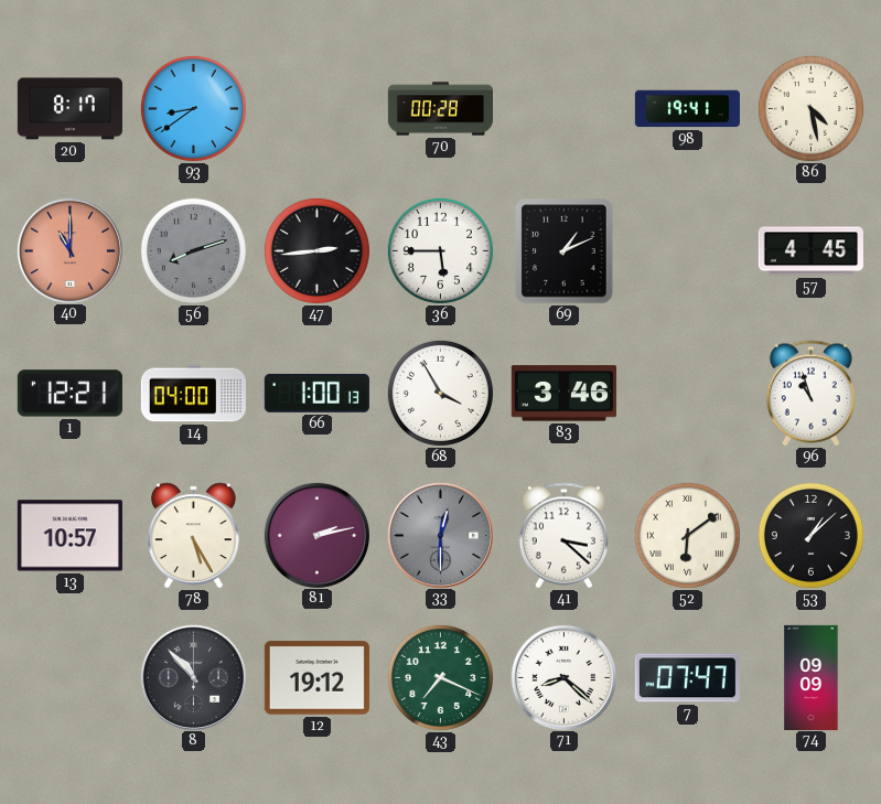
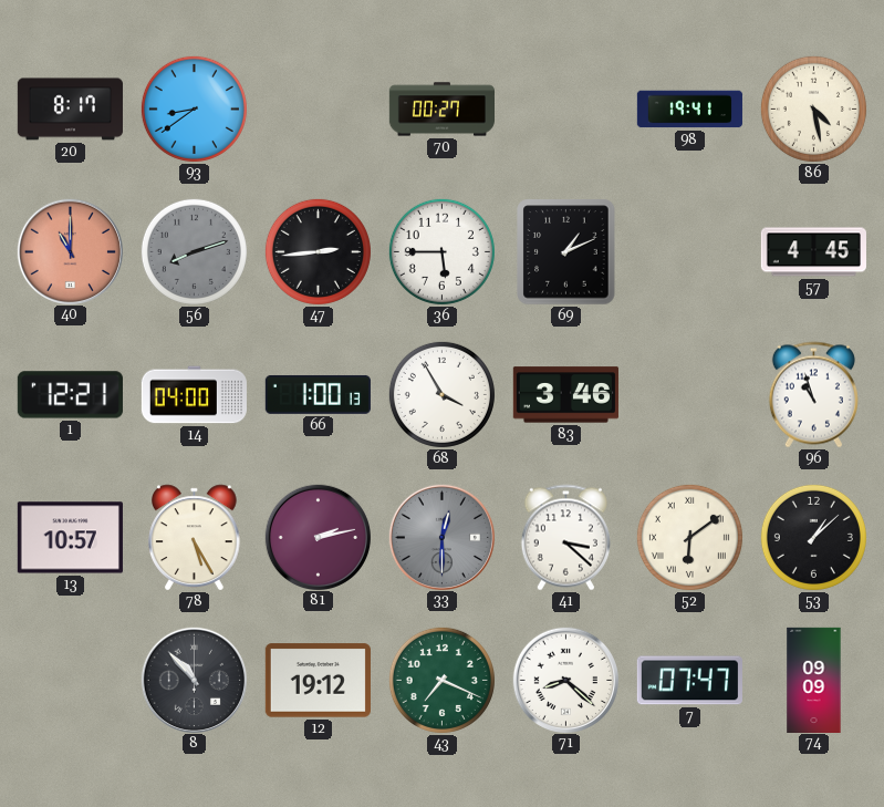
70: 00:28 -> 00:27
